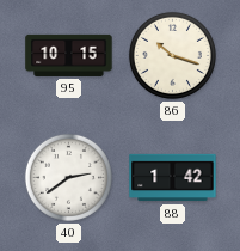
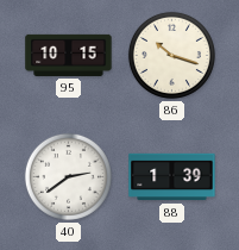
88: 1:42 -> 1:39
